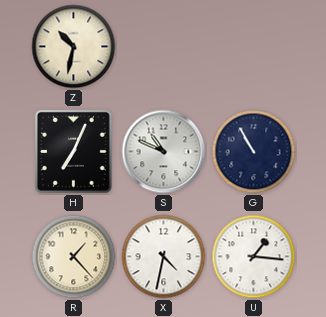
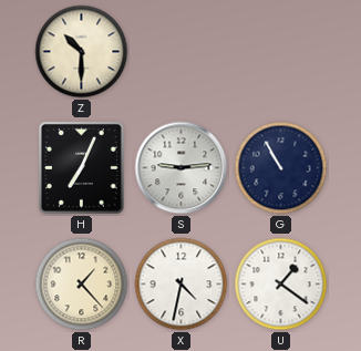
Z: 10:32 -> 10:30
S: 10:49 -> 9:14
U: 1:16 -> 1:21
